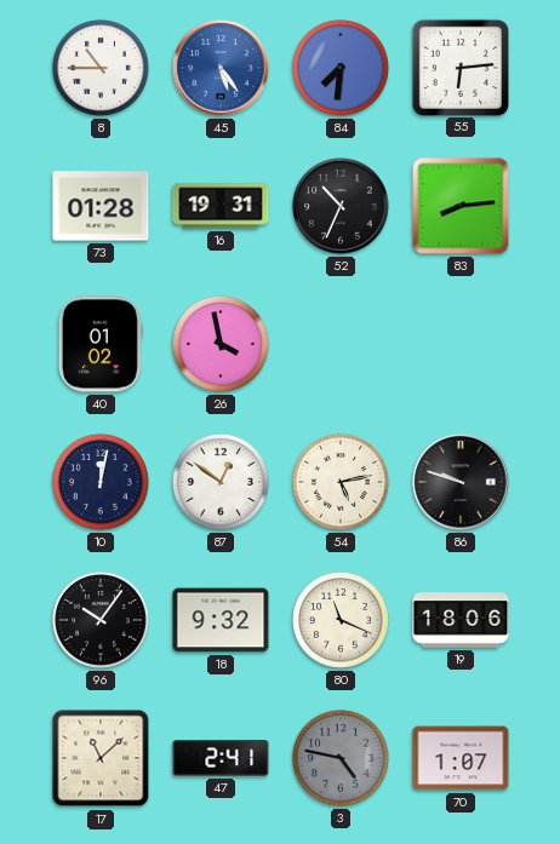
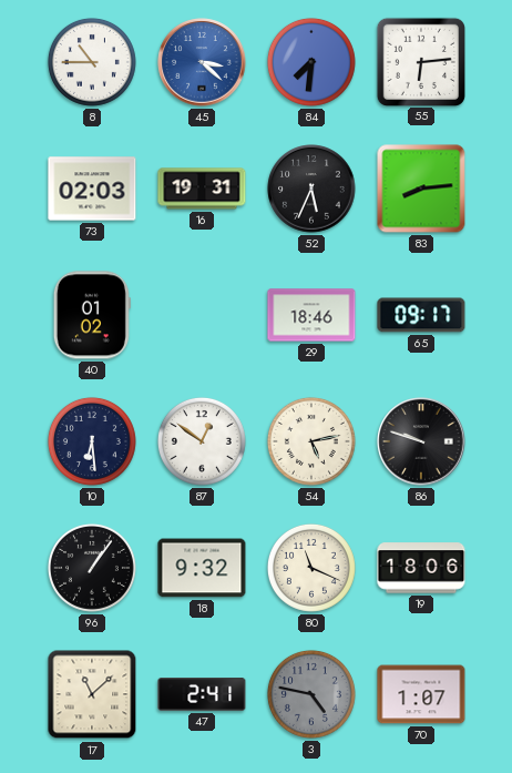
45: 5:24 -> 3:22
73: 01:28 -> 02:03
52: 10:34 -> 5:34
26: 3:58 -> none
29: none -> 18:46
65: none -> 09:17
10: 12:02 -> 6:29
96: 10:06 -> 1:06
